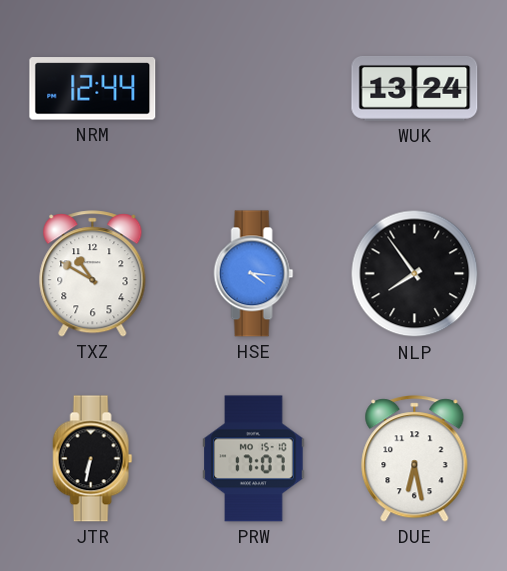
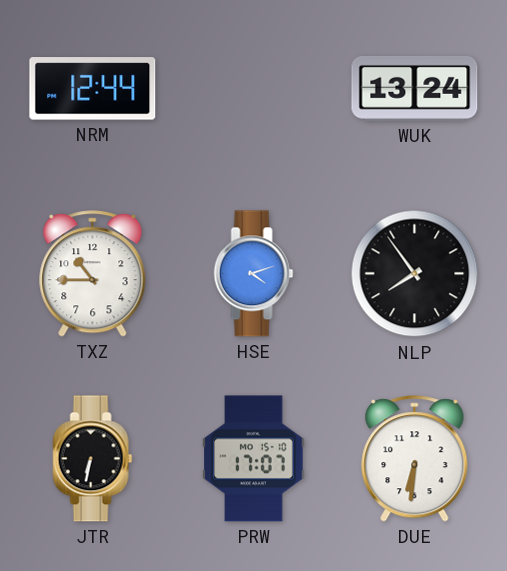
TXZ: 10:50 -> 10:45
HSE: 4:16 -> 4:12
DUE: 6:28 -> 6:31
